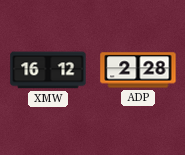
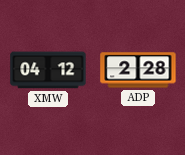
XMW: 16:12 -> 04:12
